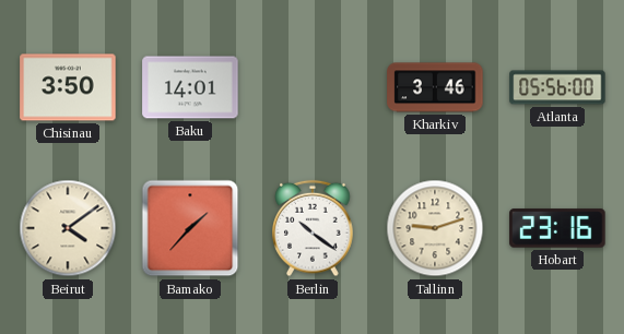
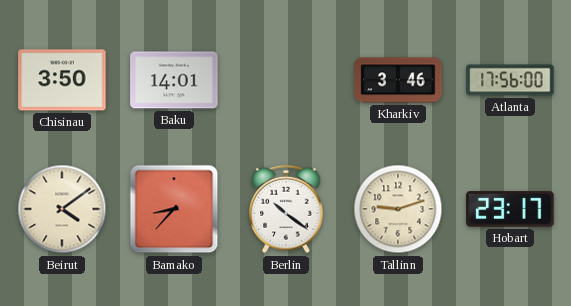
Atlanta: 05:56 -> 17:56
Bamako: 1:37 -> 8:37
Hobart: 23:16 -> 23:17
